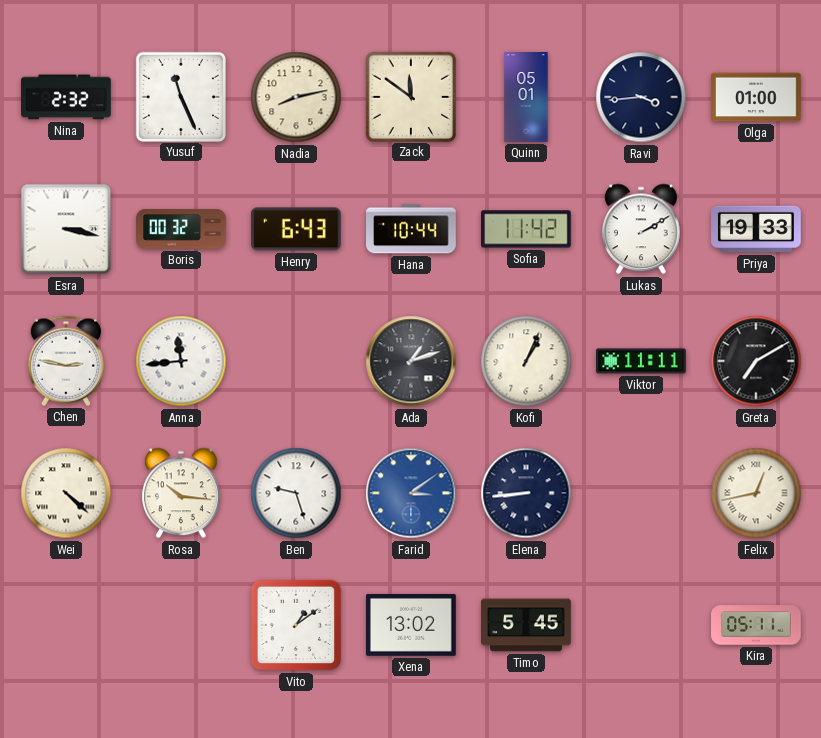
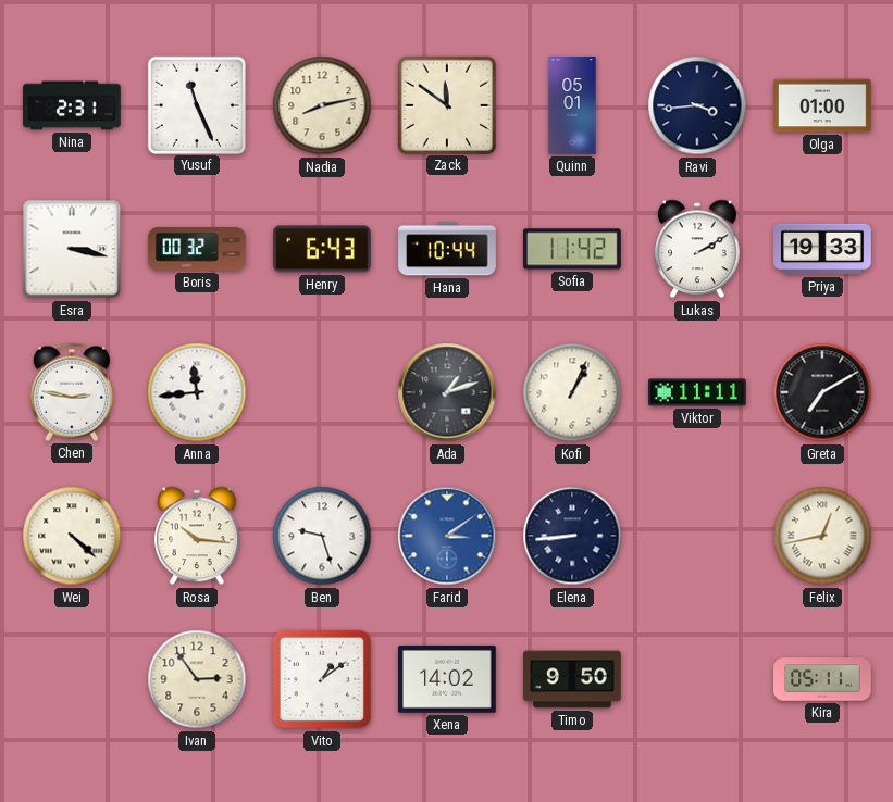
Nina: 2:32 -> 2:31
Ivan: none -> 2:54
Xena: 13:02 -> 14:02
Timo: 5:45 -> 9:50
